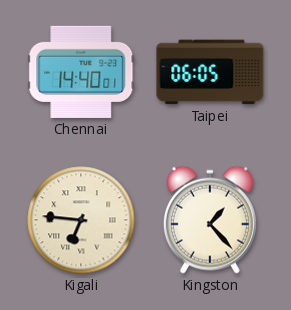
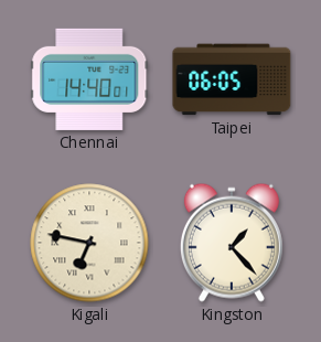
Kigali: 6:46 -> 6:47
